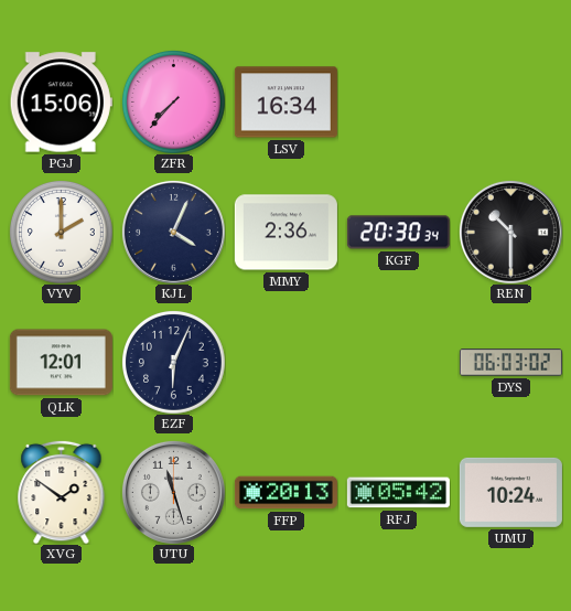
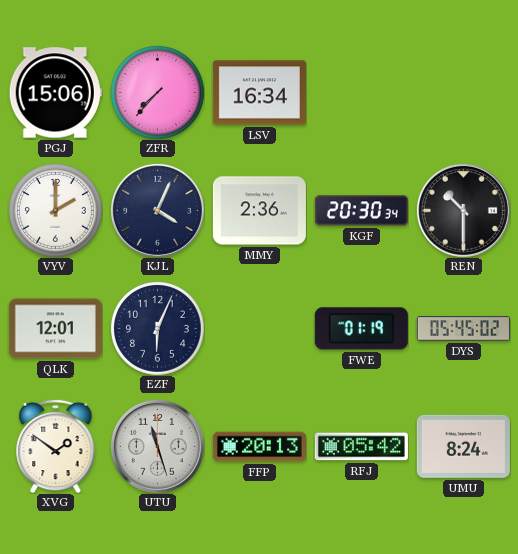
FWE: none -> 01:19
DYS: 06:03 -> 05:45
UMU: 10:24 -> 8:24
